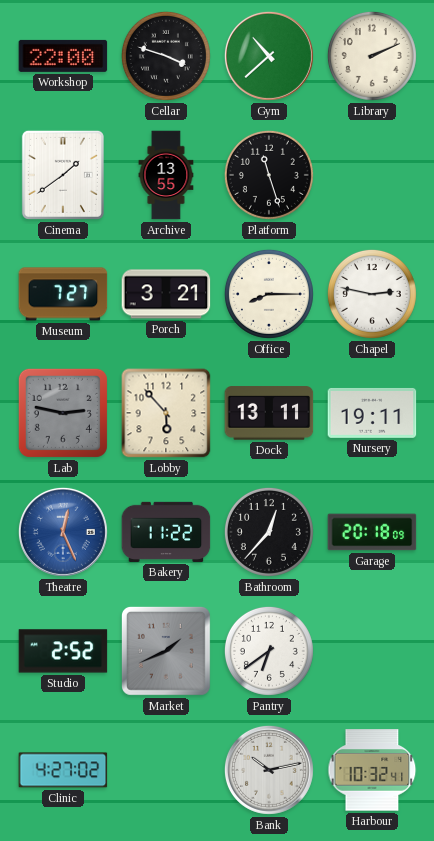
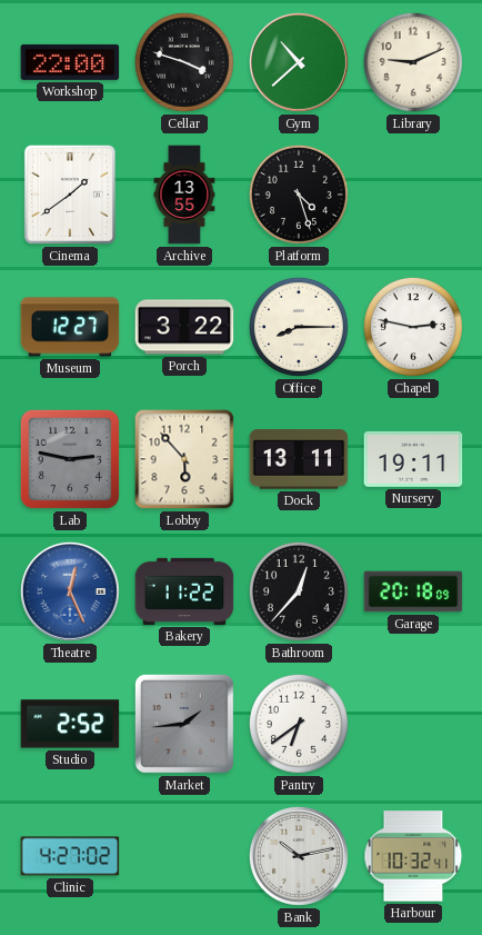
Library: 2:11 -> 9:11
Platform: 11:27 -> 4:27
Museum: 7:27 -> 12:27
Porch: 3:21 -> 3:22
Market: 1:41 -> 1:44
